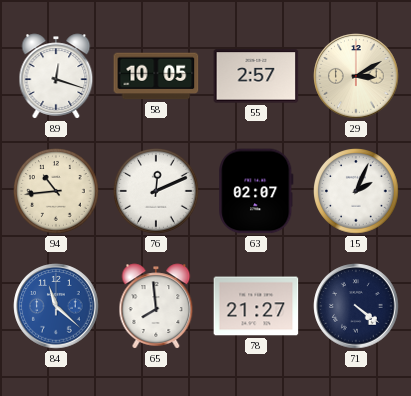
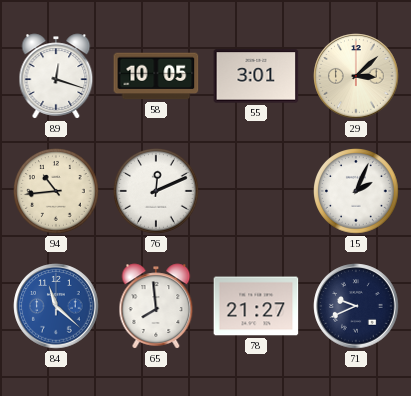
55: 2:57 -> 3:01
29: 3:10 -> 3:08
63: 02:07 -> none
71: 4:21 -> 9:41
